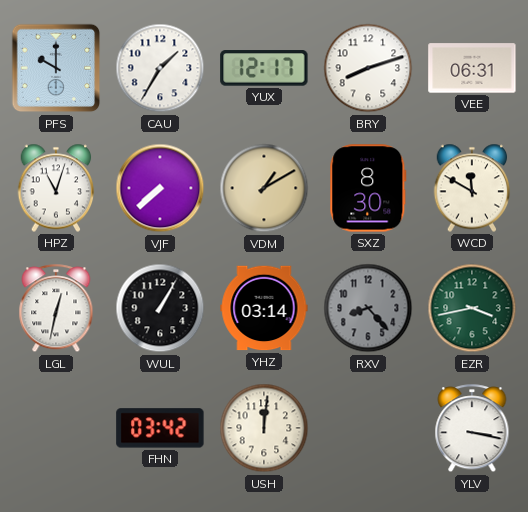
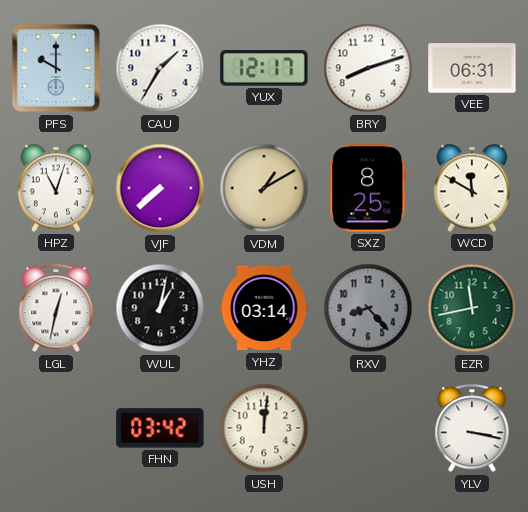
SXZ: 8:30 -> 8:25
WUL: 1:05 -> 1:02
EZR: 3:43 -> 11:43
